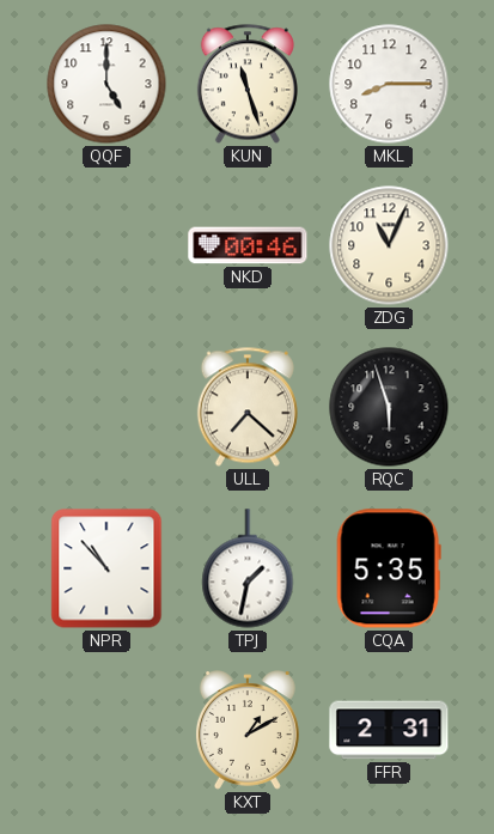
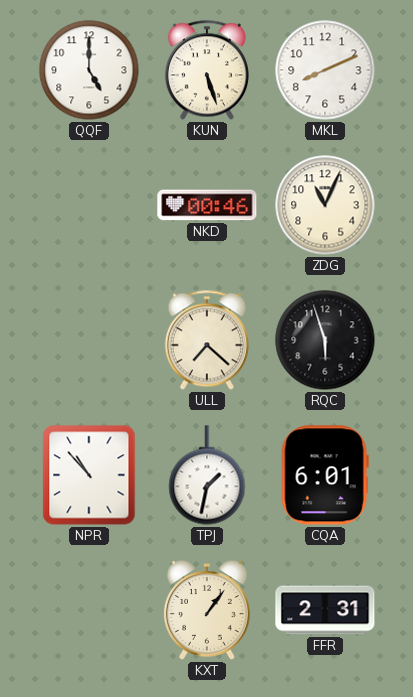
KUN: 11:27 -> 5:27
MKL: 8:15 -> 8:11
CQA: 5:35 -> 6:01
KXT: 1:10 -> 1:06
